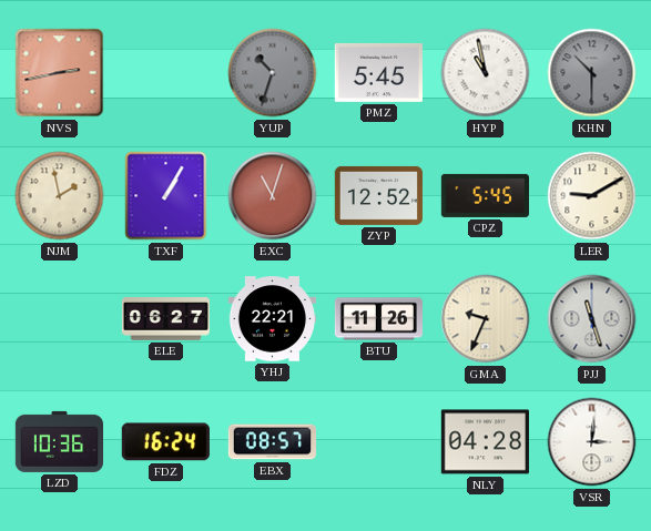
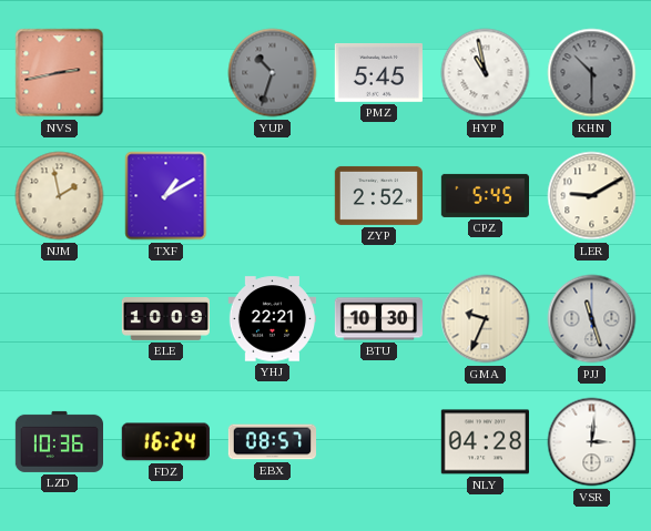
TXF: 1:05 -> 1:10
EXC: 11:03 -> none
ZYP: 12:52 -> 2:52
ELE: 06:27 -> 10:09
BTU: 11:26 -> 10:30
